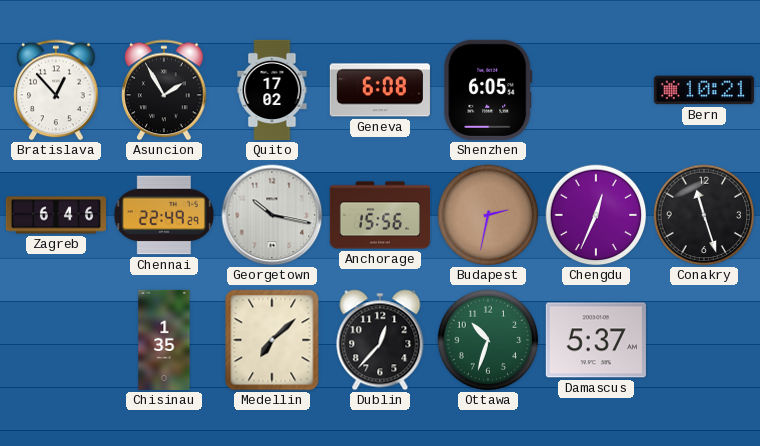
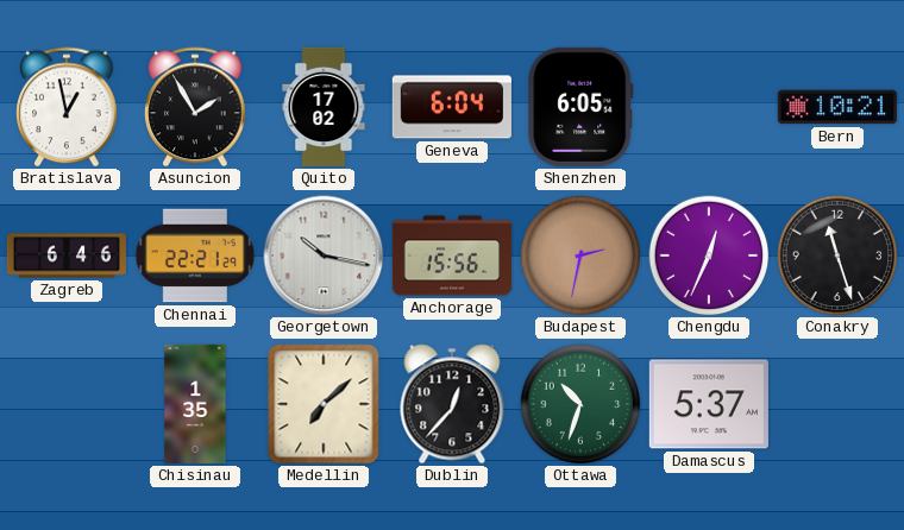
Bratislava: 12:53 -> 12:58
Geneva: 6:08 -> 6:04
Chennai: 22:49 -> 22:21
